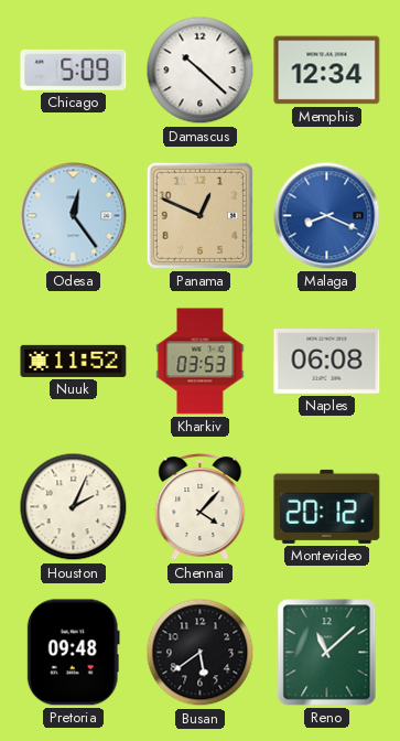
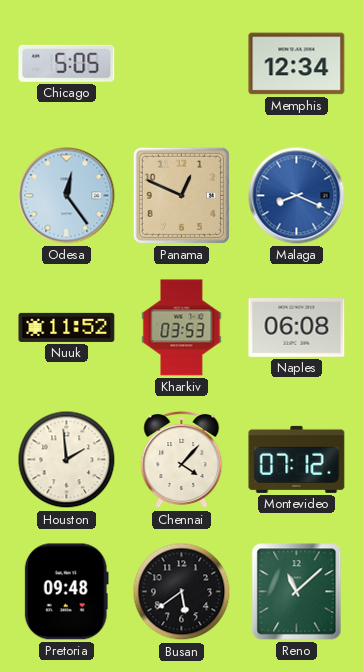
Chicago: 5:09 -> 5:05
Damascus: 10:22 -> none
Houston: 2:04 -> 1:59
Montevideo: 20:12 -> 07:12
